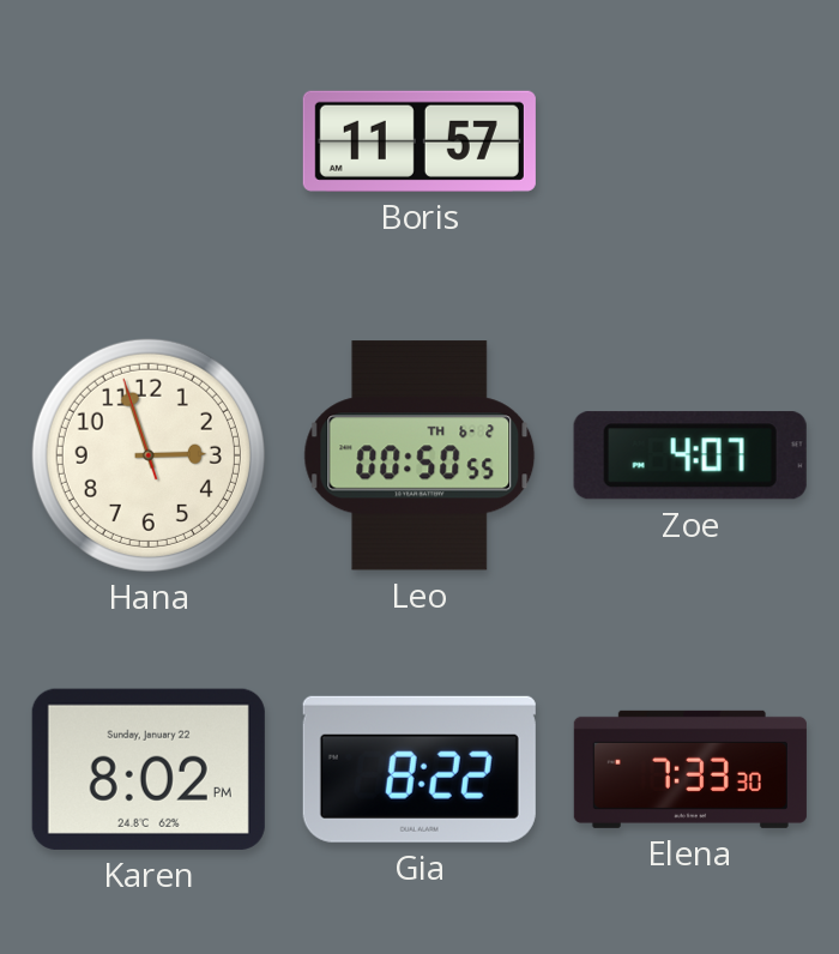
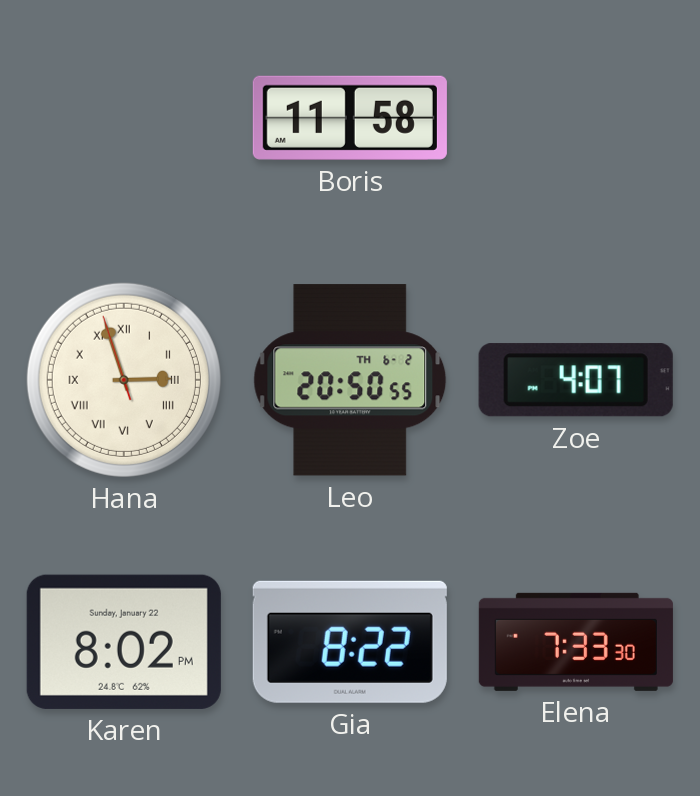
Boris: 11:57 -> 11:58
Hana numerals: Arabic -> Roman
Leo: 00:50 -> 20:50
